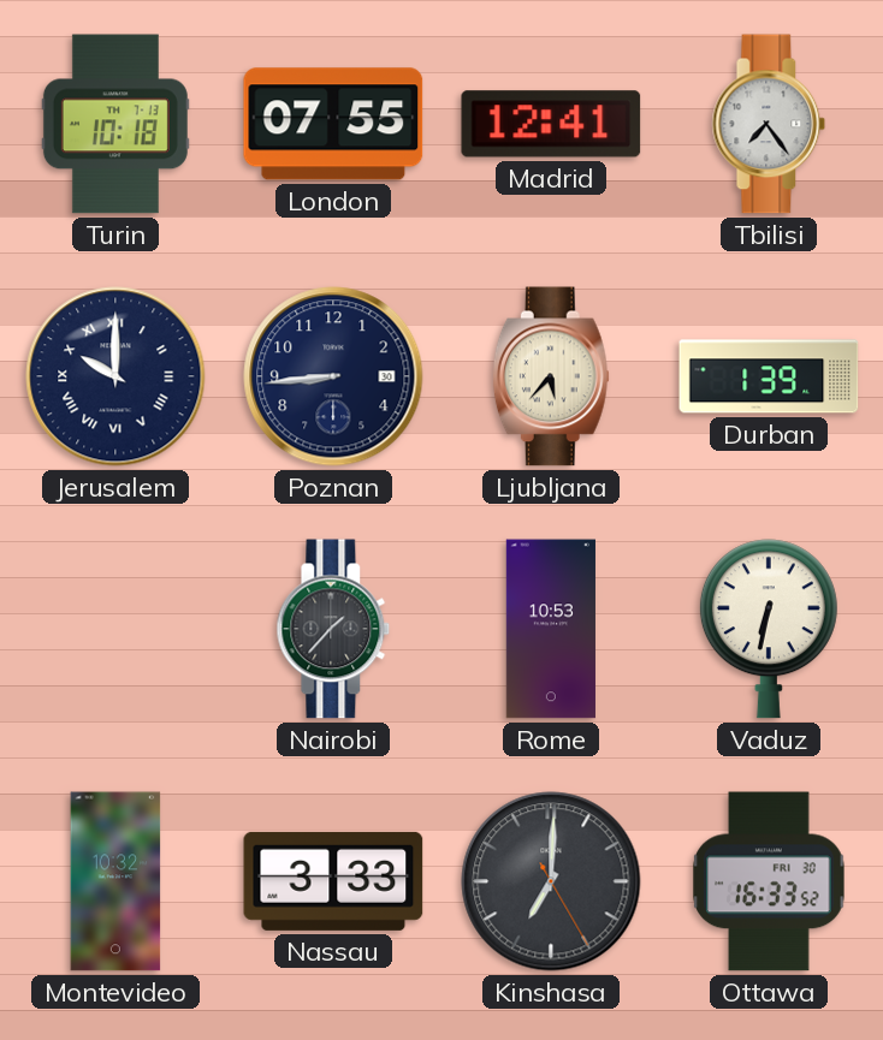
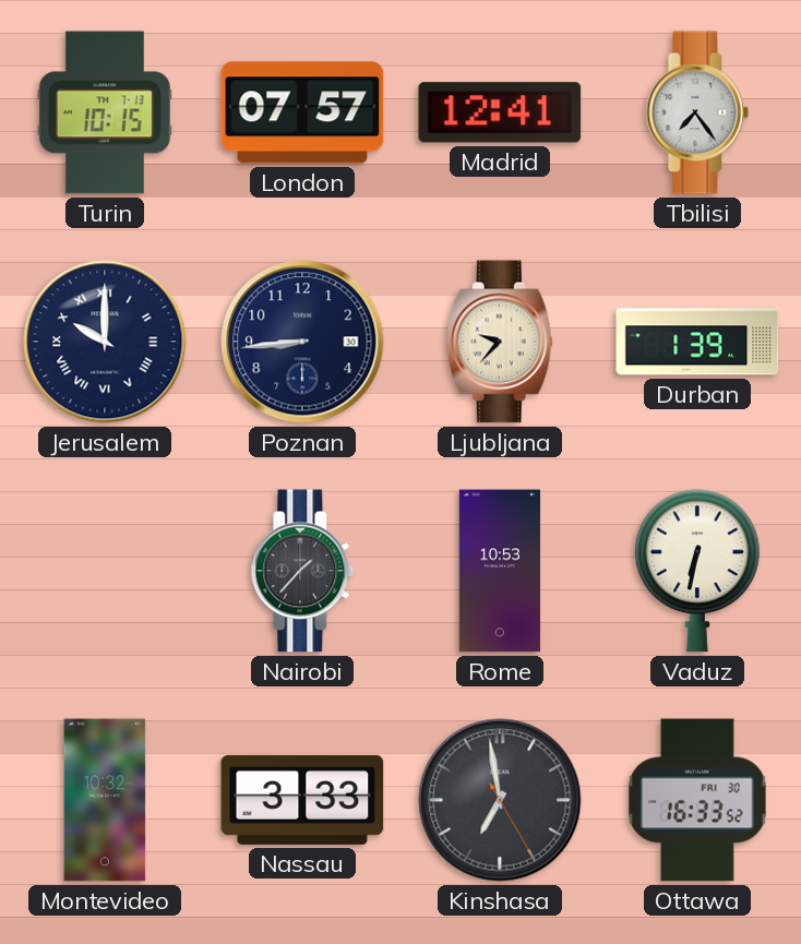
Turin: 10:18 -> 10:15
London: 07:55 -> 07:57
Ljubljana: 5:37 -> 9:37
Kinshasa: 7:00 -> 6:58
